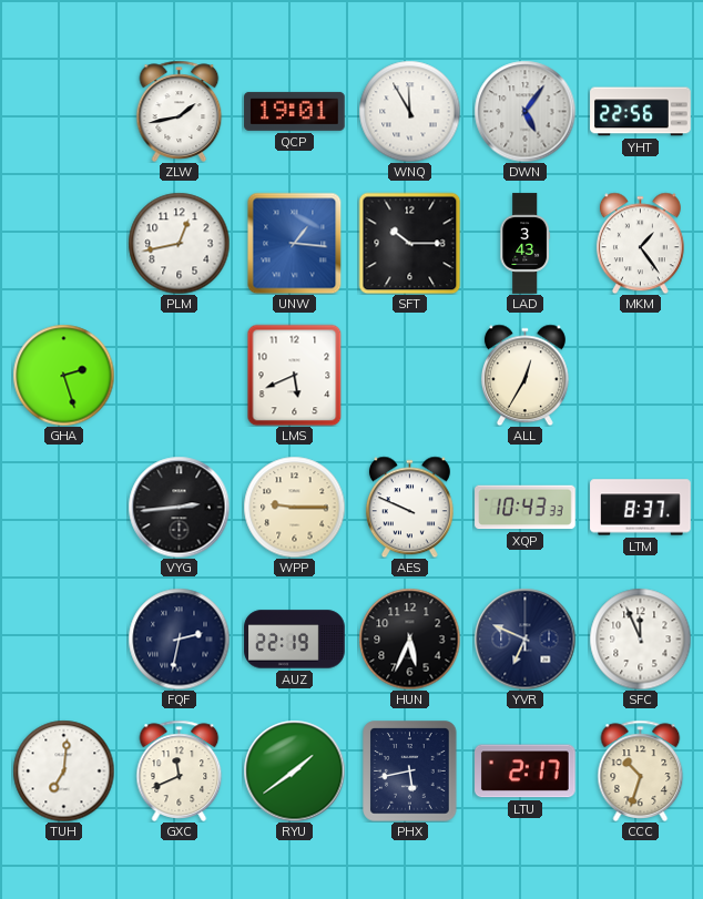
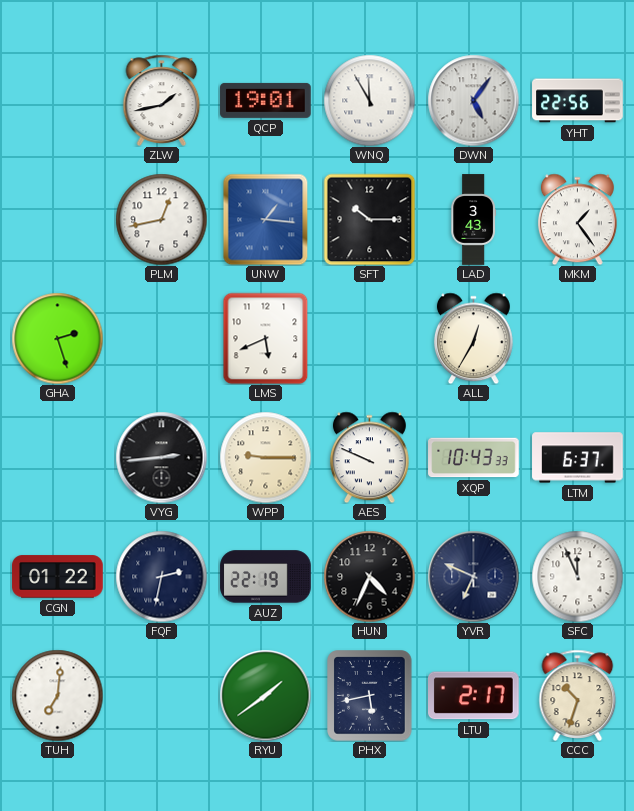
LTM: 8:37 -> 6:37
CGN: none -> 01:22
HUN: 5:34 -> 4:34
GXC: 11:41 -> none
